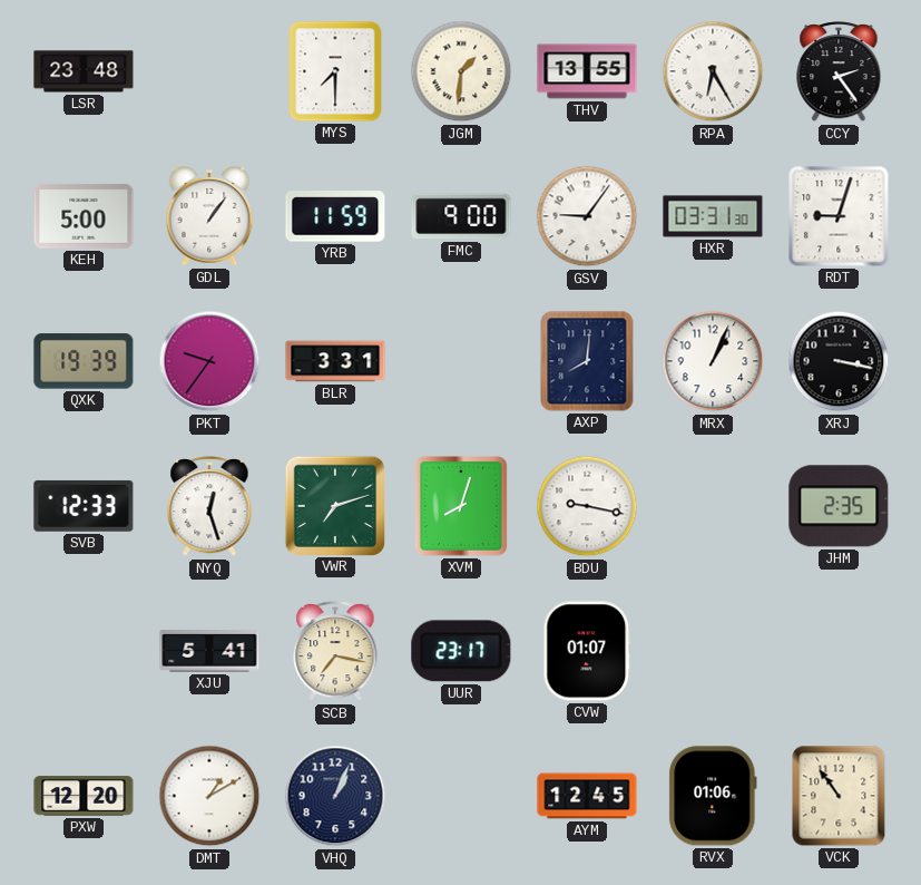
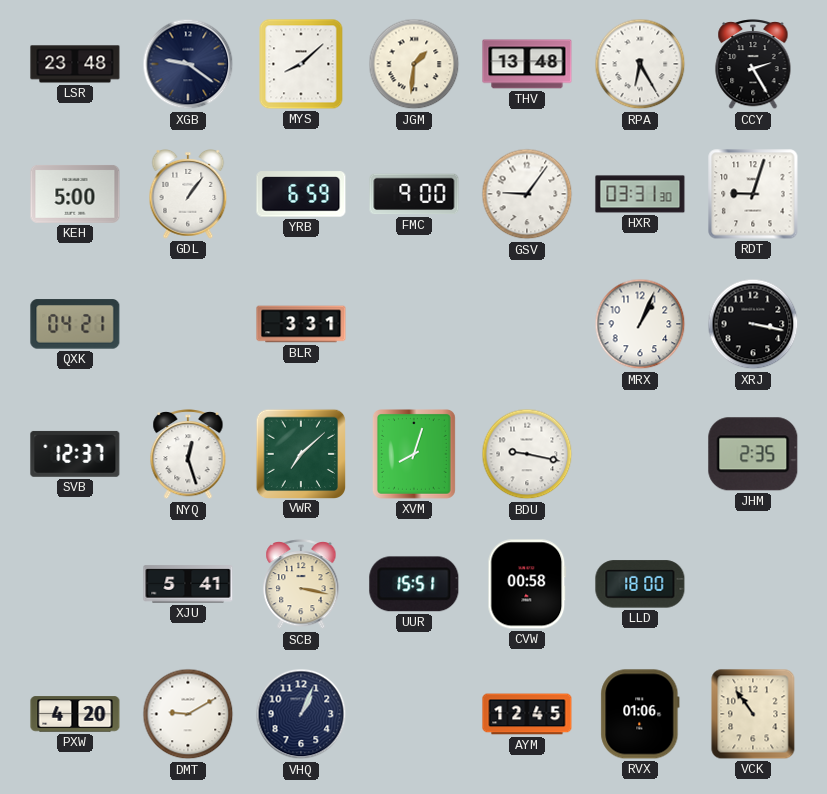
XGB: none -> 9:21
MYS: 7:30 -> 8:08
THV: 13:55 -> 13:48
CCY: 2:24 -> 2:25
YRB: 11:59 -> 6:59
QXK: 19:39 -> 04:21
PKT: 9:36 -> none
AXP: 8:01 -> none
SVB: 12:33 -> 12:37
VWR: 7:12 -> 7:08
SCB: 7:17 -> 3:17
UUR: 23:17 -> 15:51
CVW: 01:07 -> 00:58
LLD: none -> 18:00
PXW: 12:20 -> 4:20
DMT: 1:10 -> 9:10
